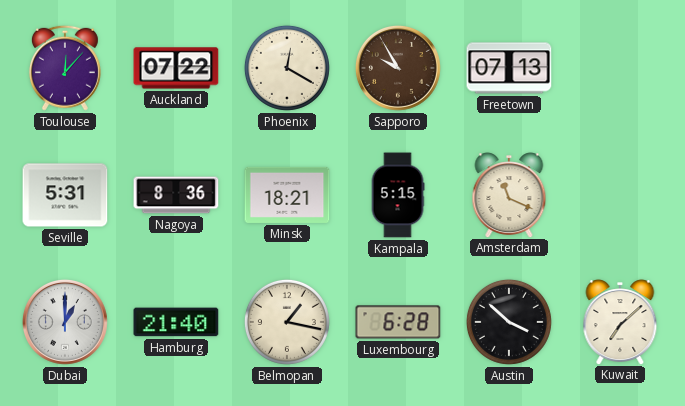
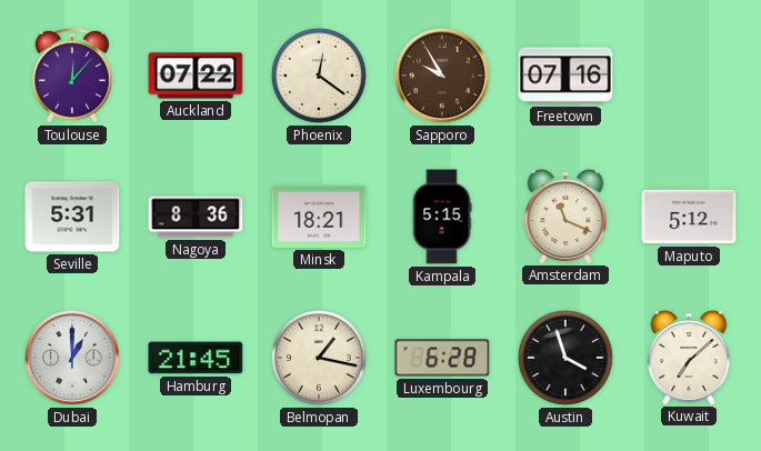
Phoenix: 12:20 -> 12:21
Freetown: 07:13 -> 07:16
Maputo: none -> 5:12
Hamburg: 21:40 -> 21:45
Austin: 3:52 -> 3:57
